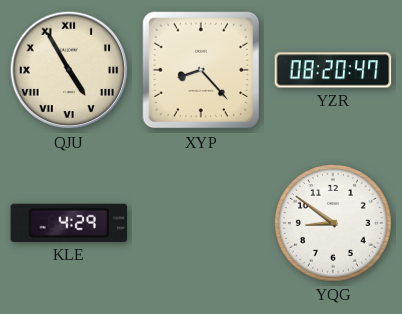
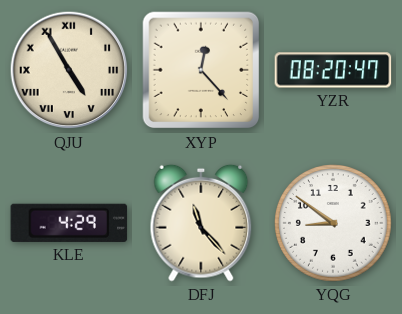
XYP: 8:23 -> 12:23
DFJ: none -> 11:23
